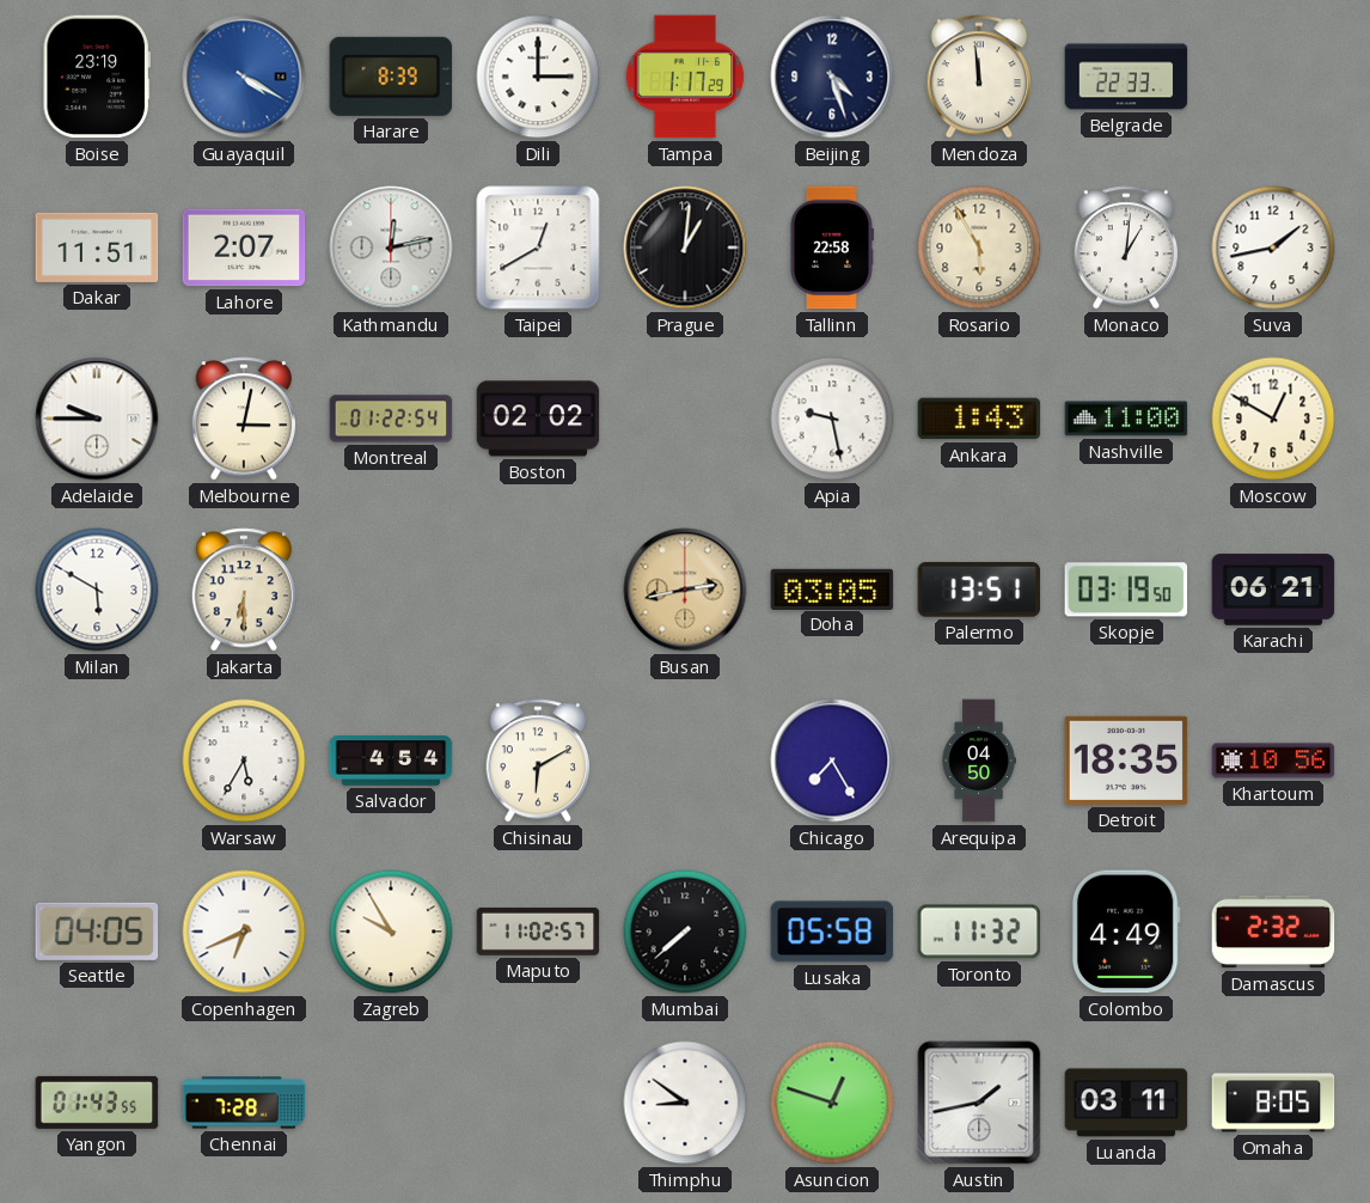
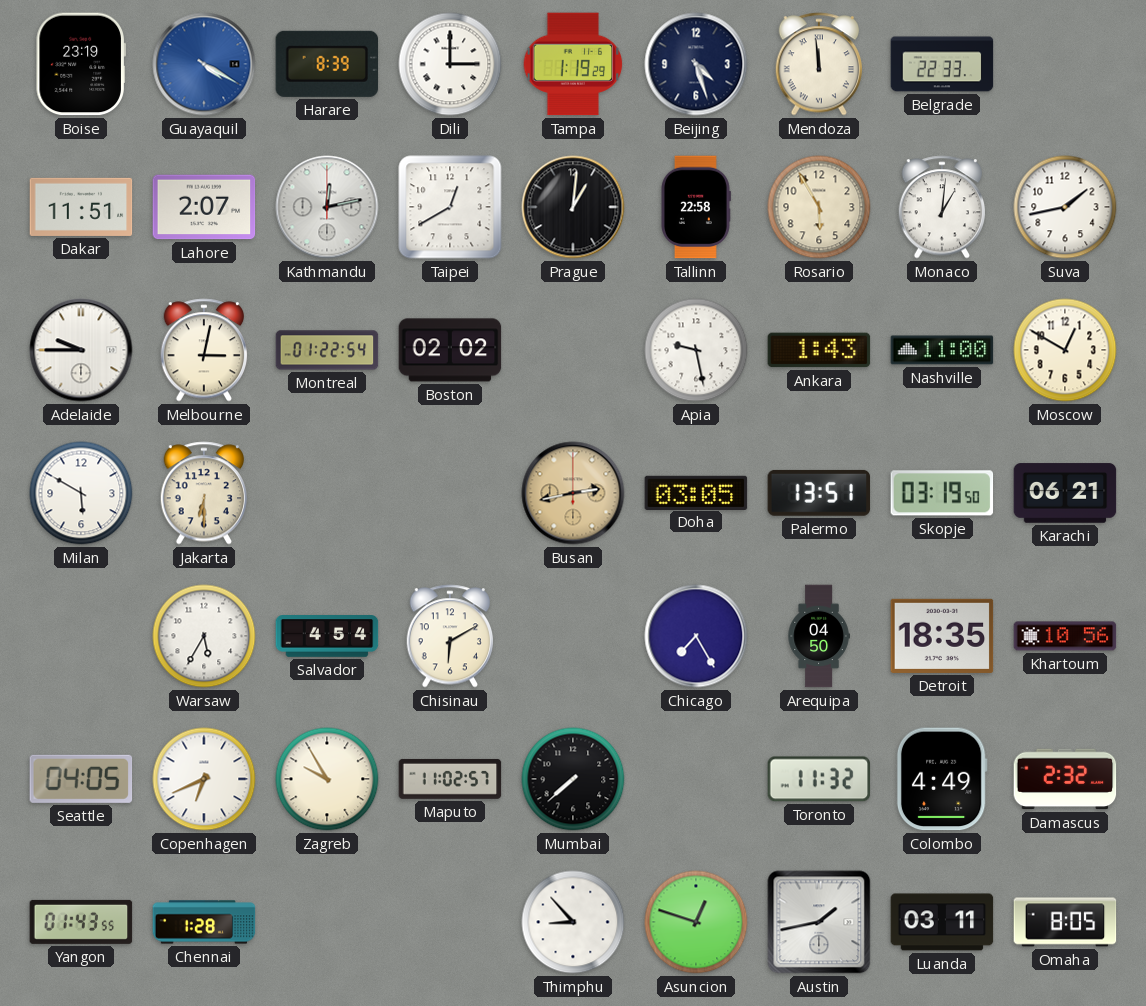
Tampa: 1:17 -> 1:19
Lusaka: 05:58 -> none
Chennai: 7:28 -> 1:28
Thimphu: 8:51 -> 8:53
